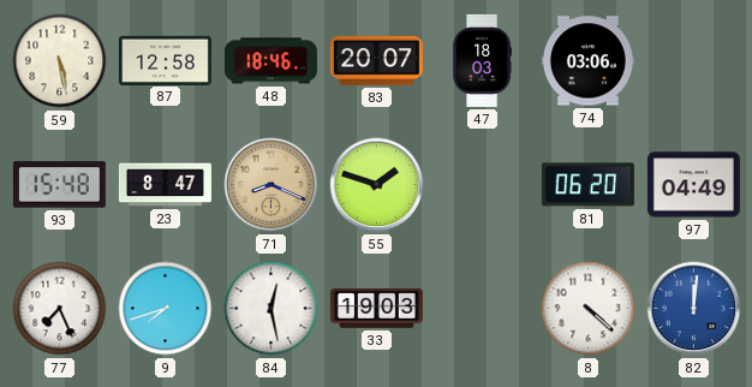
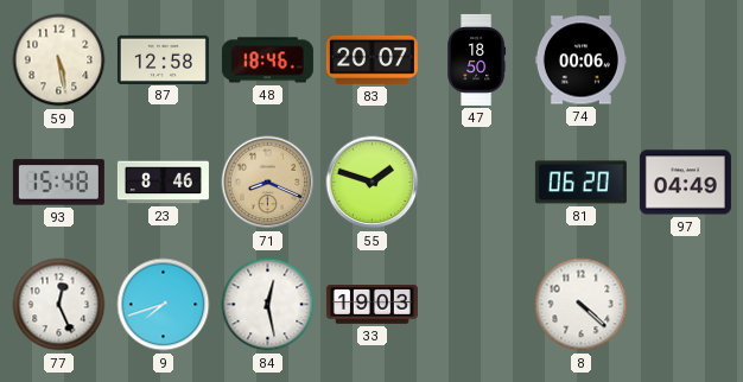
47: 18:03 -> 18:50
74: 03:06 -> 00:06
23: 8:47 -> 8:46
77: 7:26 -> 12:26
82: 12:01 -> none
